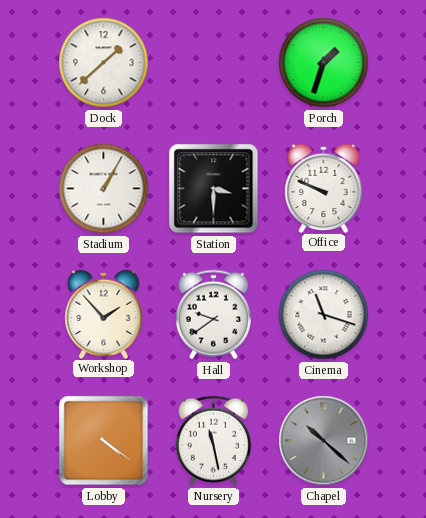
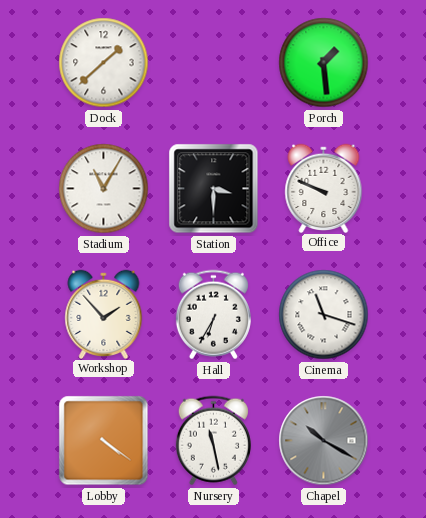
Porch: 1:33 -> 1:29
Stadium: 1:05 -> 11:05
Hall: 9:39 -> 6:35
Chapel: 10:22 -> 10:20
